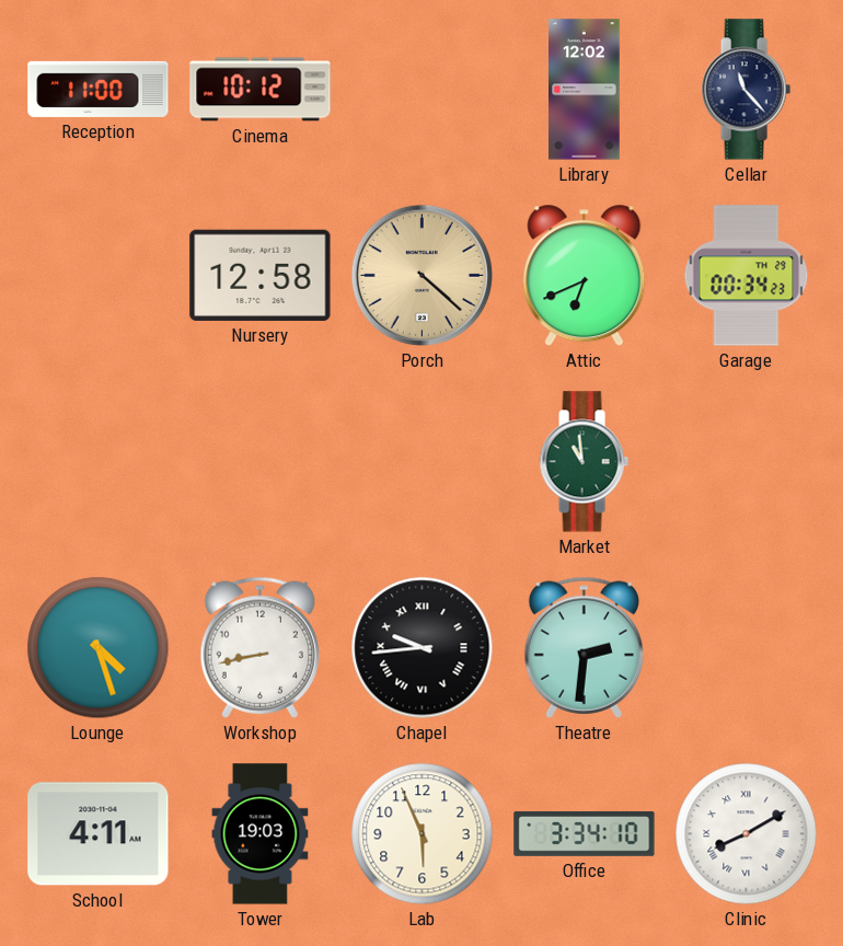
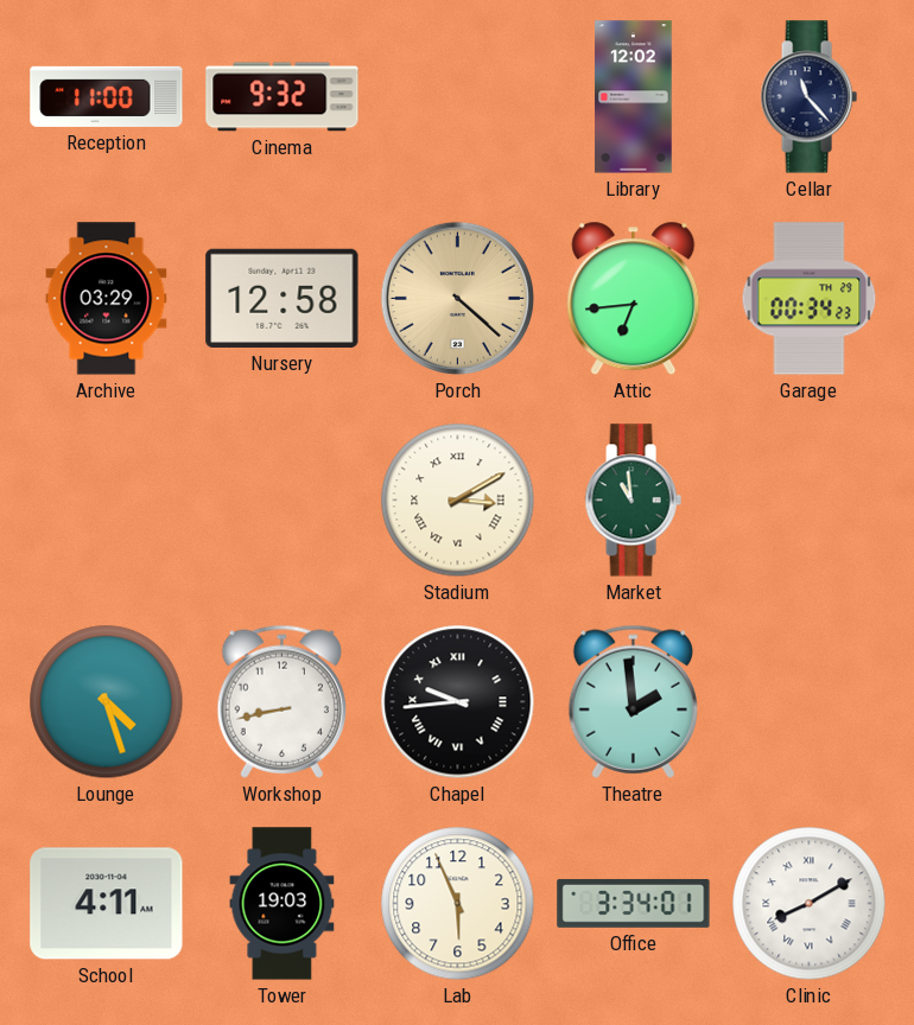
Cinema: 10:12 -> 9:32
Archive: none -> 03:29
Attic: 6:41 -> 6:44
Stadium: none -> 3:10
Theatre: 2:31 -> 1:59
Office: 3:34:10 -> 3:34:01
